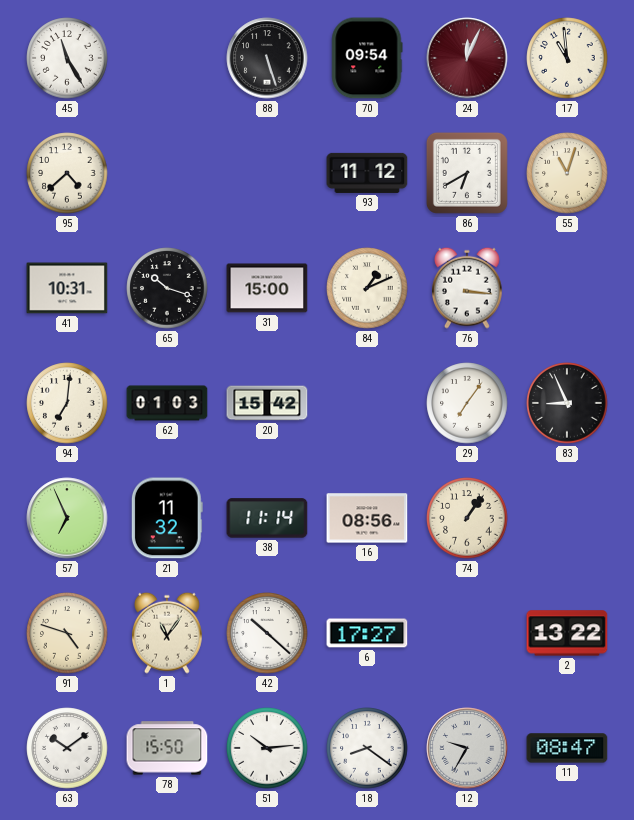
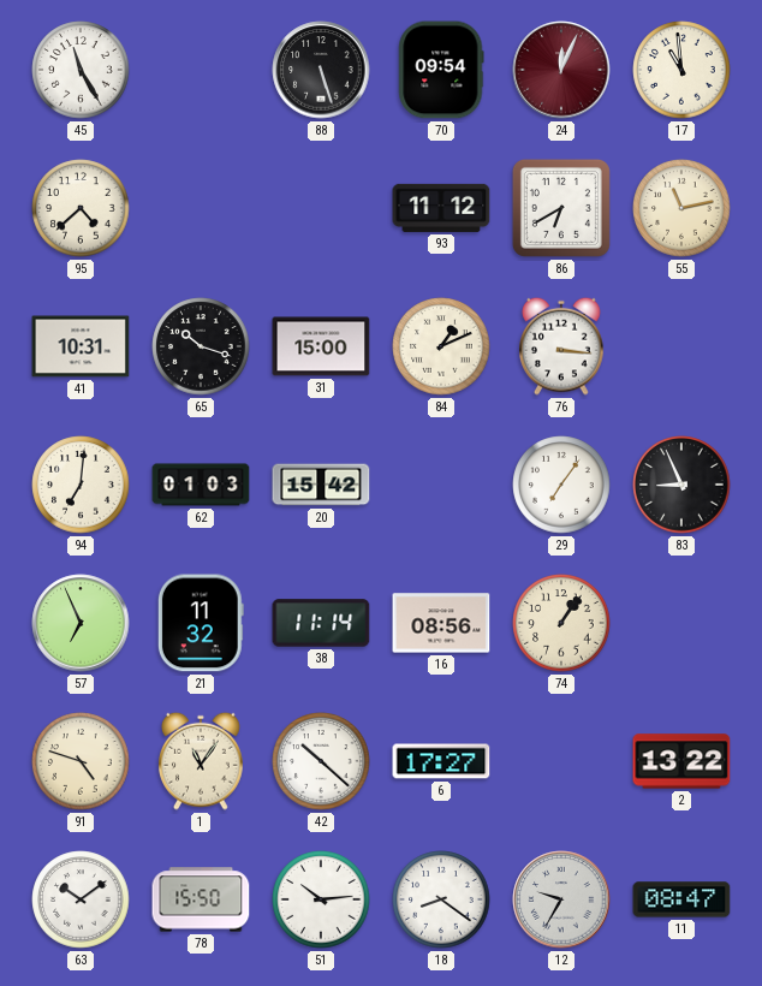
55: 11:03 -> 11:13
